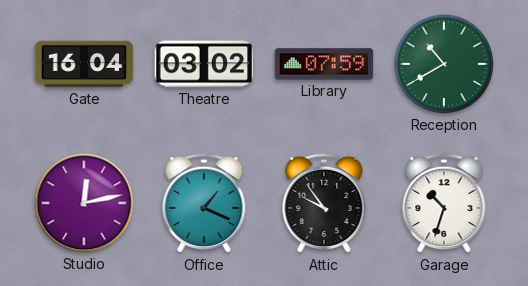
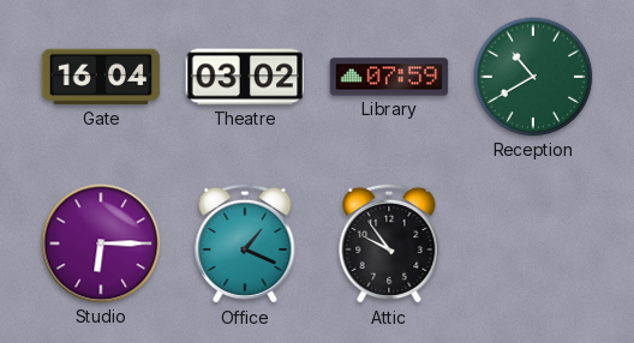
Studio: 12:13 -> 6:15
Garage: 10:33 -> none
